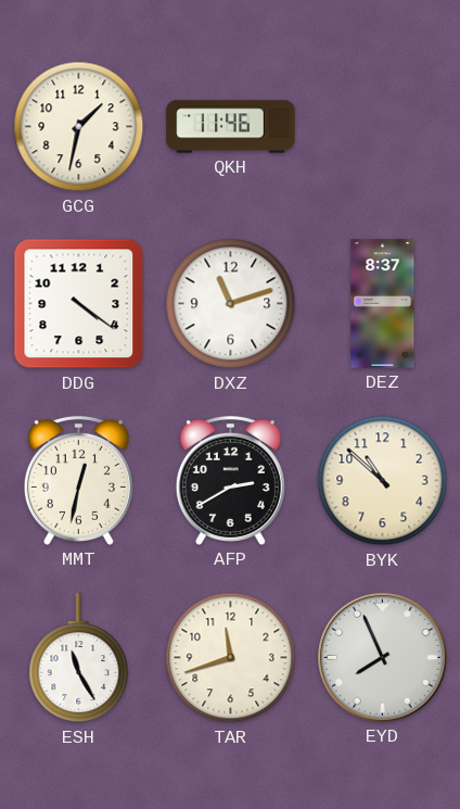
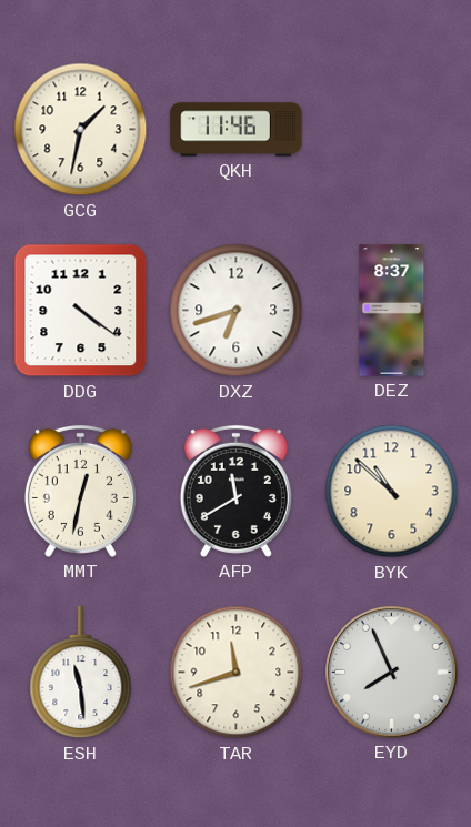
DXZ: 11:12 -> 6:42
AFP: 2:40 -> 11:40
ESH: 11:25 -> 11:29
